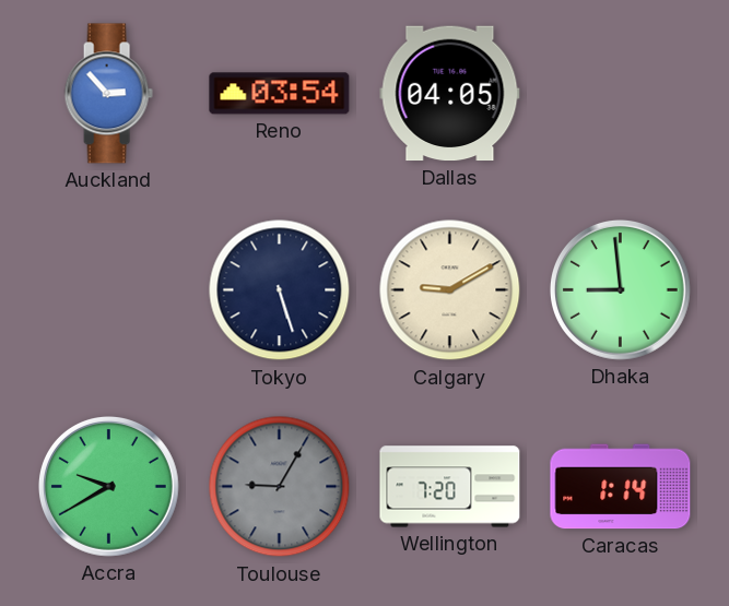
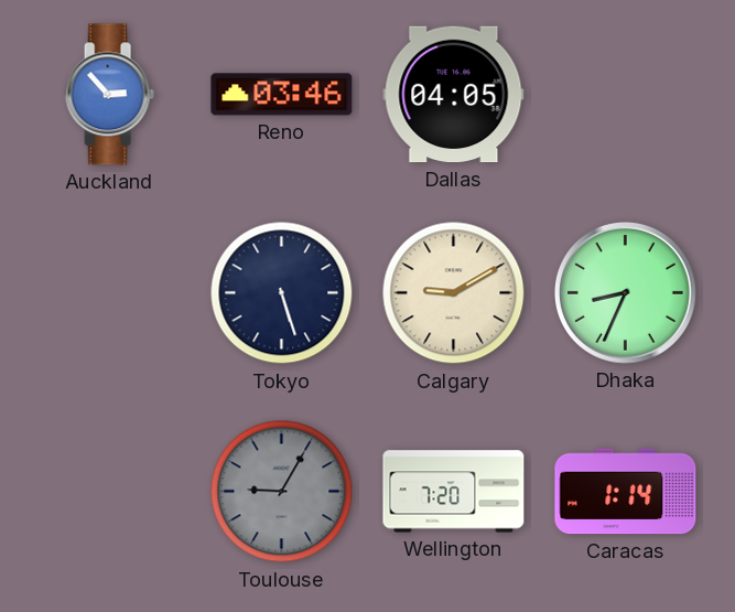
Reno: 03:54 -> 03:46
Dhaka: 8:59 -> 8:34
Accra: 9:40 -> none
